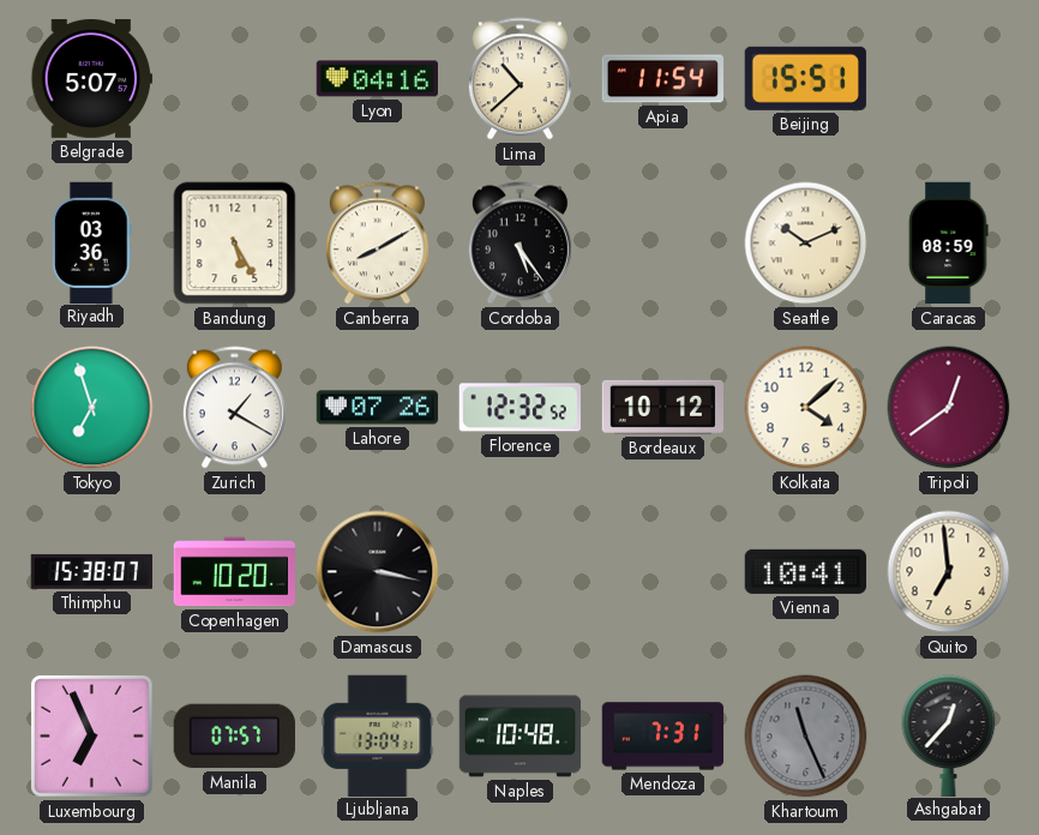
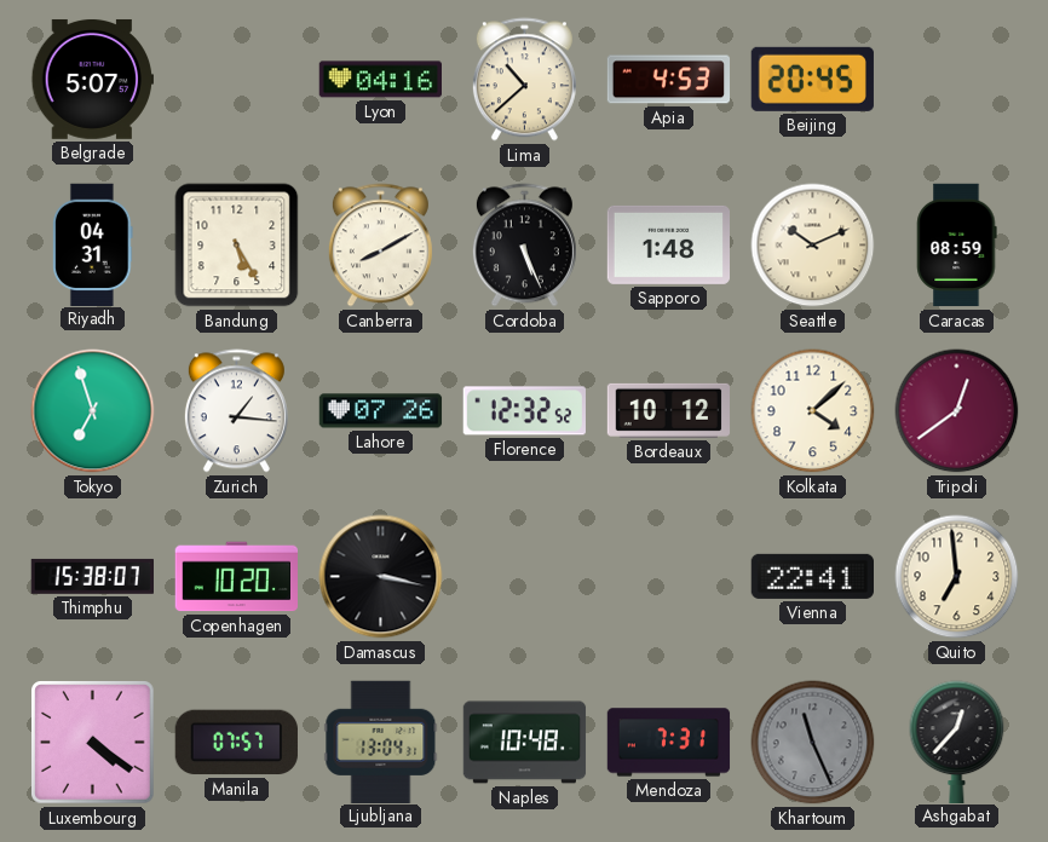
Apia: 11:54 -> 4:53
Beijing: 15:51 -> 20:45
Riyadh: 03:36 -> 04:31
Cordoba: 5:24 -> 5:26
Sapporo: none -> 1:48
Zurich: 1:20 -> 1:16
Vienna: 10:41 -> 22:41
Luxembourg: 6:56 -> 4:21
